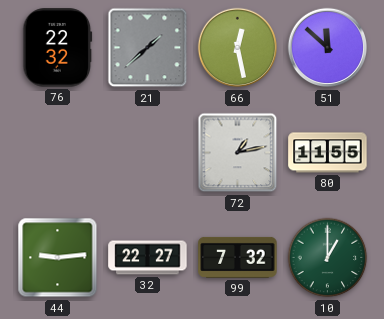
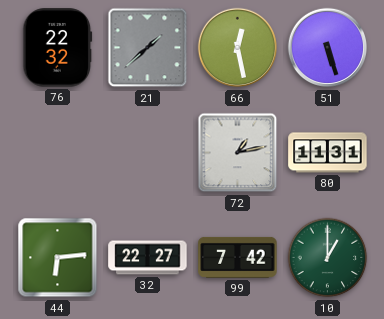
51: 11:52 -> 5:27
80: 11:55 -> 11:31
44: 9:14 -> 6:14
99: 7:32 -> 7:42
